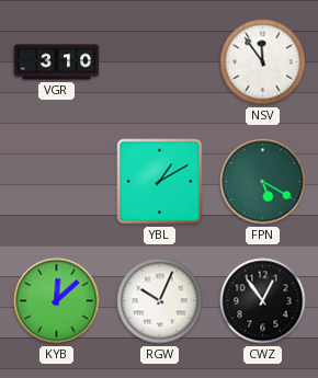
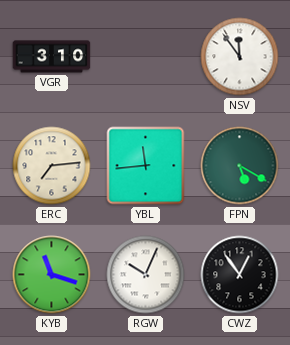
ERC: none -> 7:14
YBL: 1:10 -> 11:44
KYB: 12:08 -> 11:18
